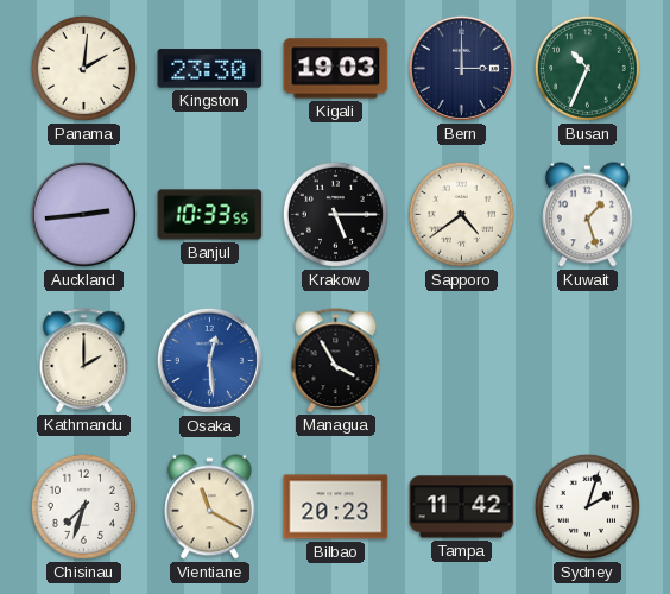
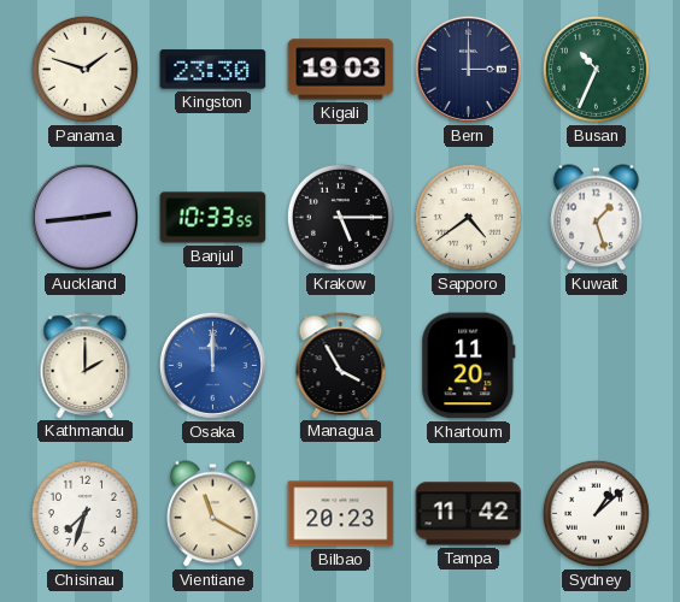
Panama: 2:01 -> 1:48
Osaka: 12:29 -> 12:00
Khartoum: none -> 11:20
Sydney: 2:03 -> 1:08
